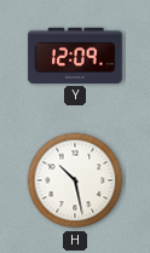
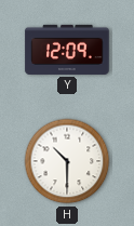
H: 10:28 -> 10:30
